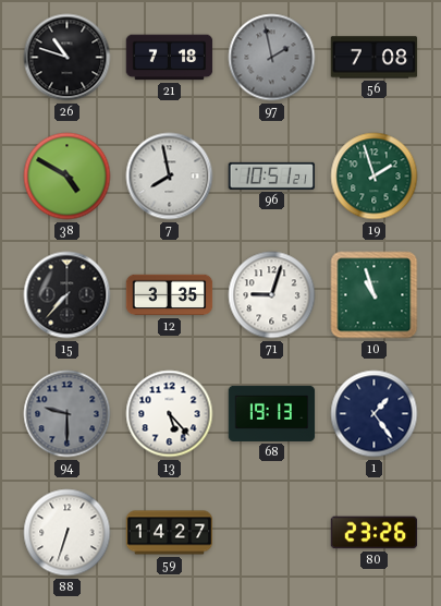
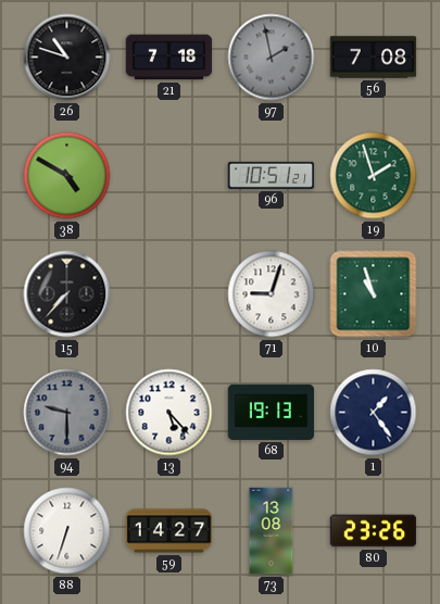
7: 7:58 -> none
12: 3:35 -> none
73: none -> 13:08
